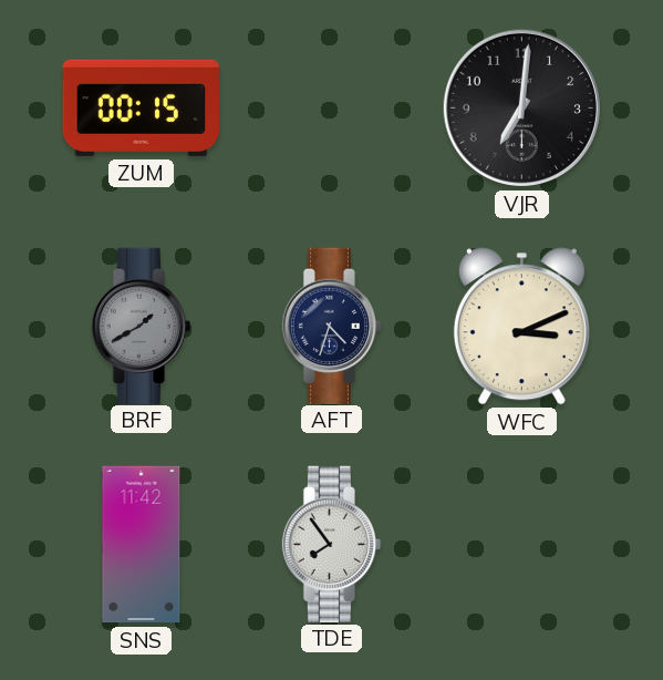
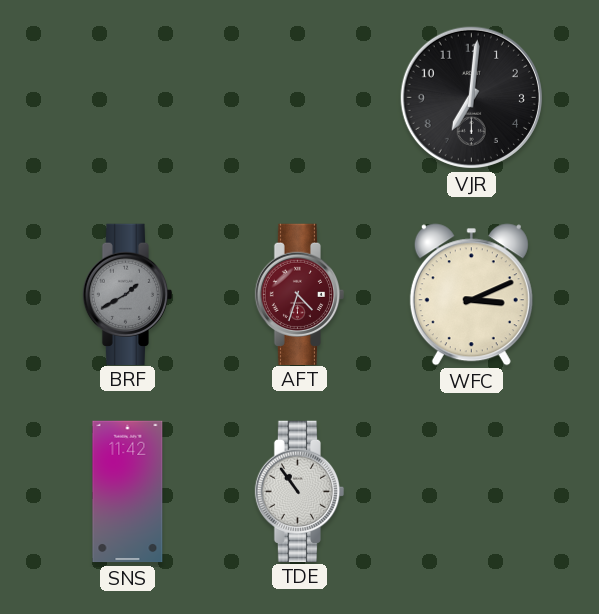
ZUM: 00:15 -> none
AFT dial: navy -> burgundy
TDE: 7:54 -> 10:54
